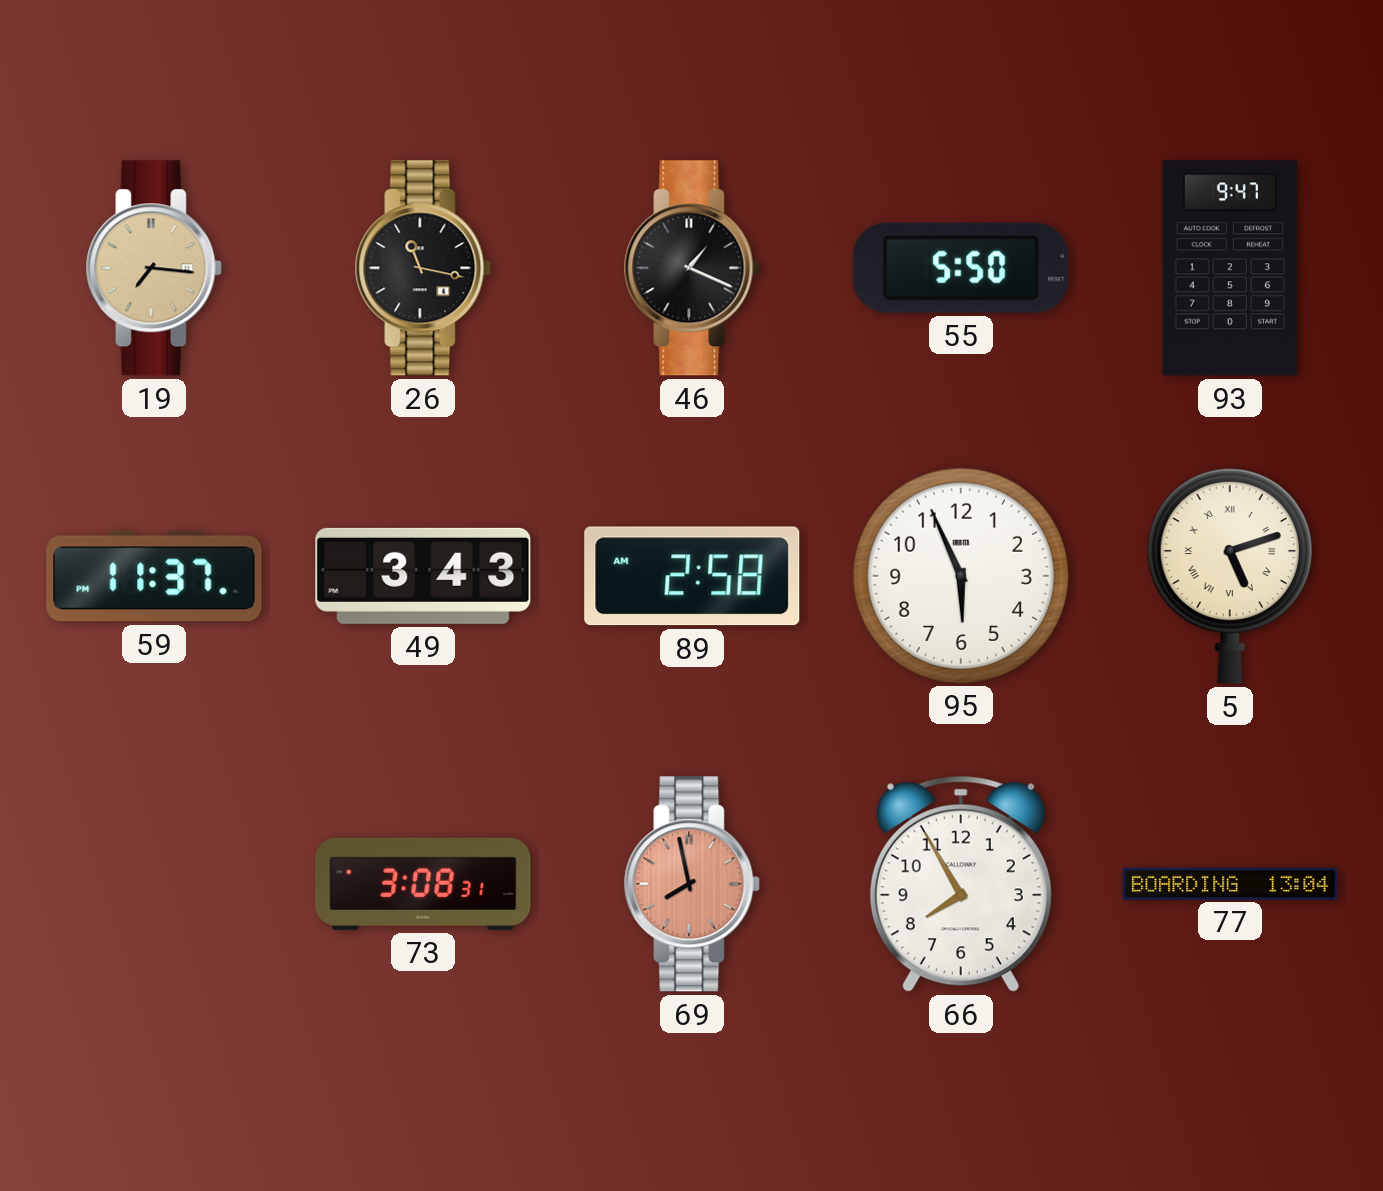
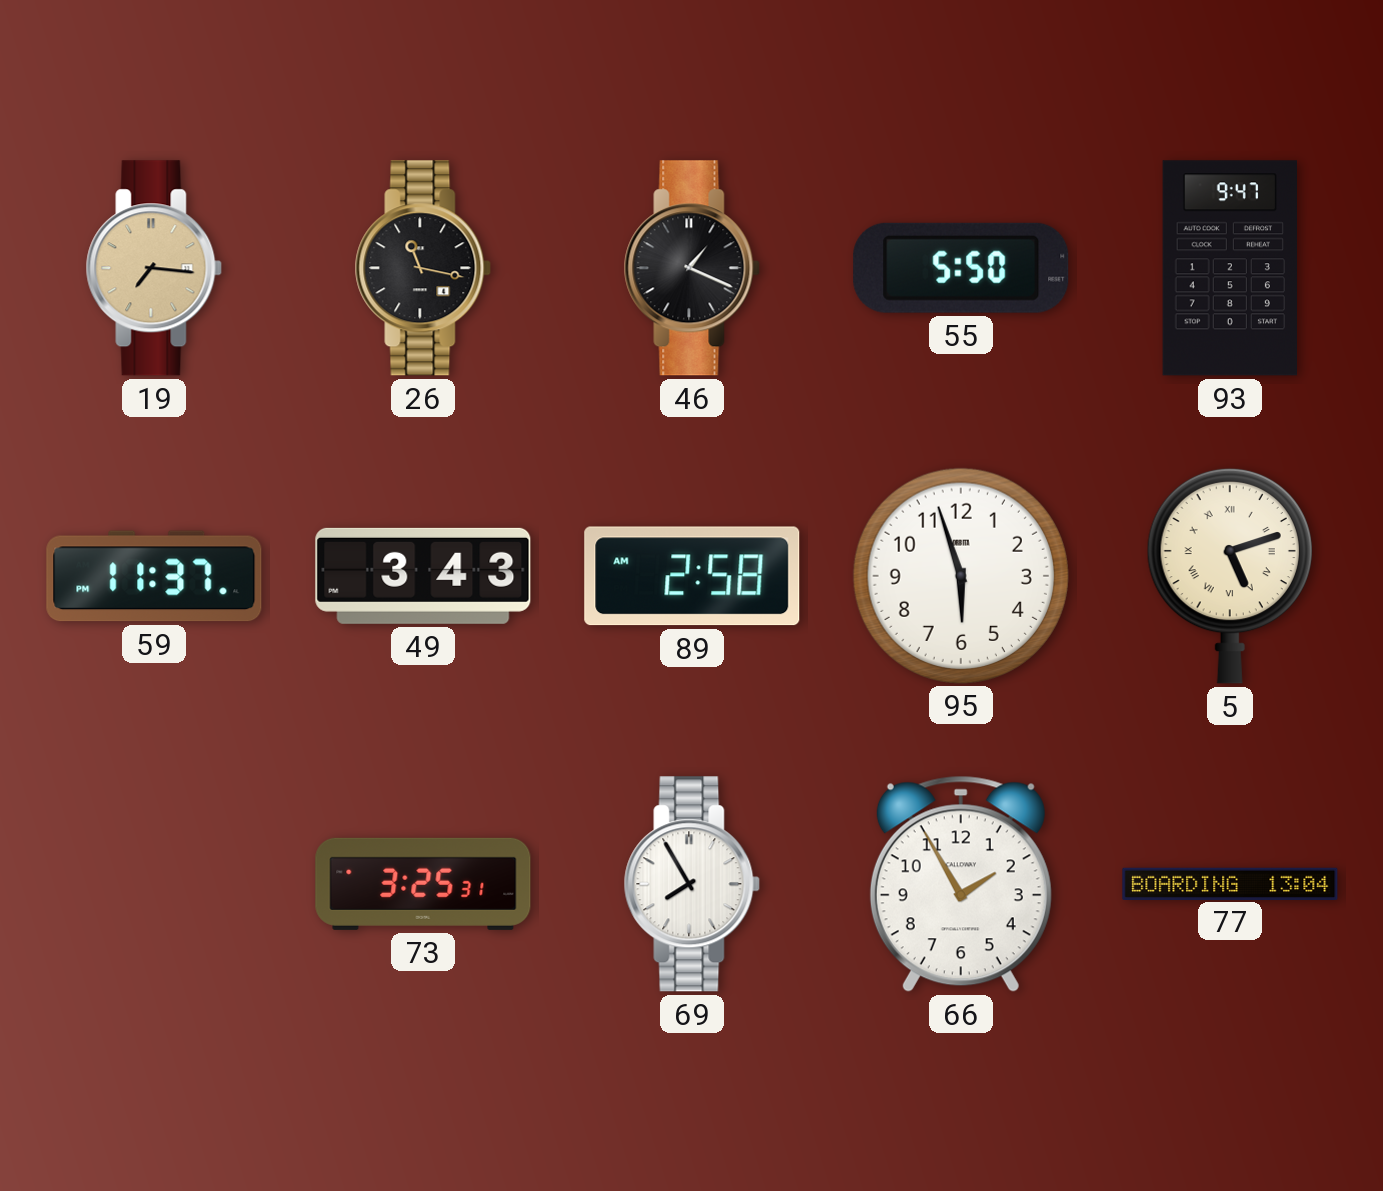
95: 5:56 -> 5:57
73: 3:08 -> 3:25
69: 7:58 -> 7:55
69 dial: salmon -> white
66: 7:55 -> 1:55
